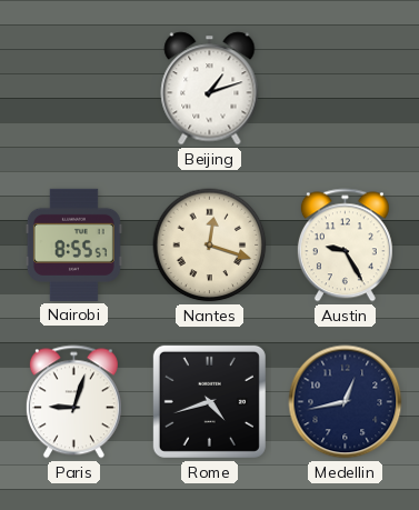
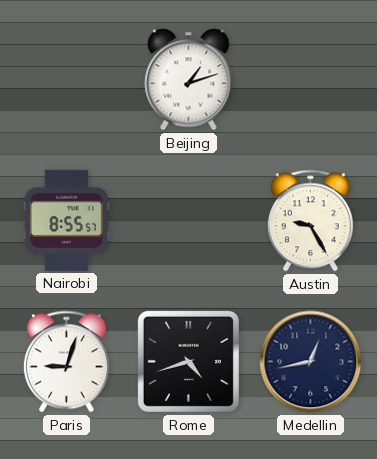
Nantes: 12:18 -> none
